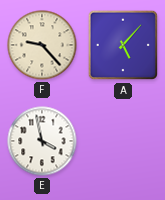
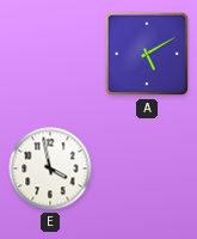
F: 9:23 -> none
A: 5:07 -> 5:10
